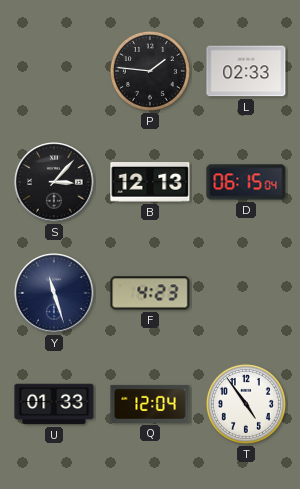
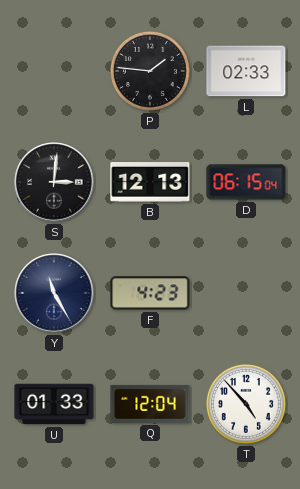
S: 3:07 -> 3:01
Y: 11:27 -> 11:25
T: 4:54 -> 4:53
